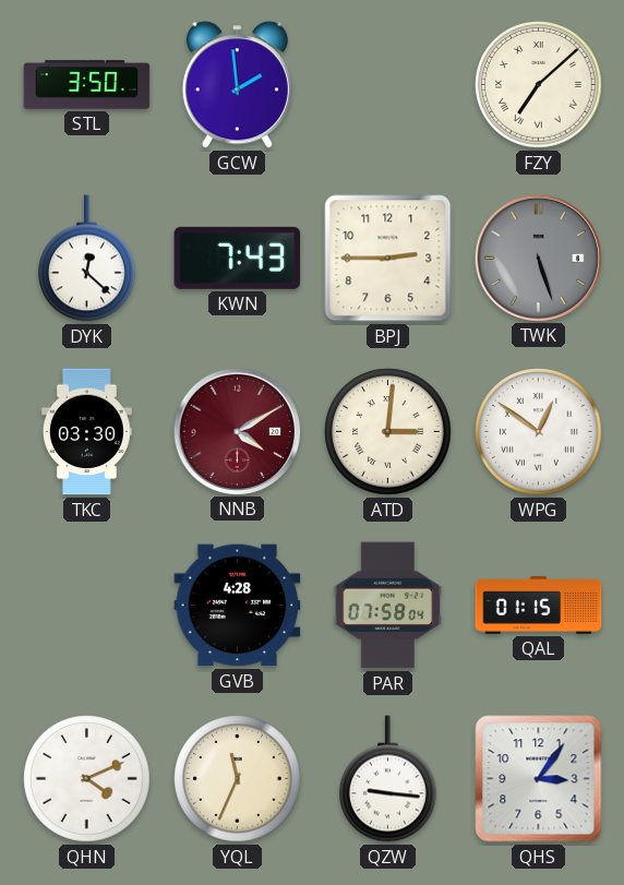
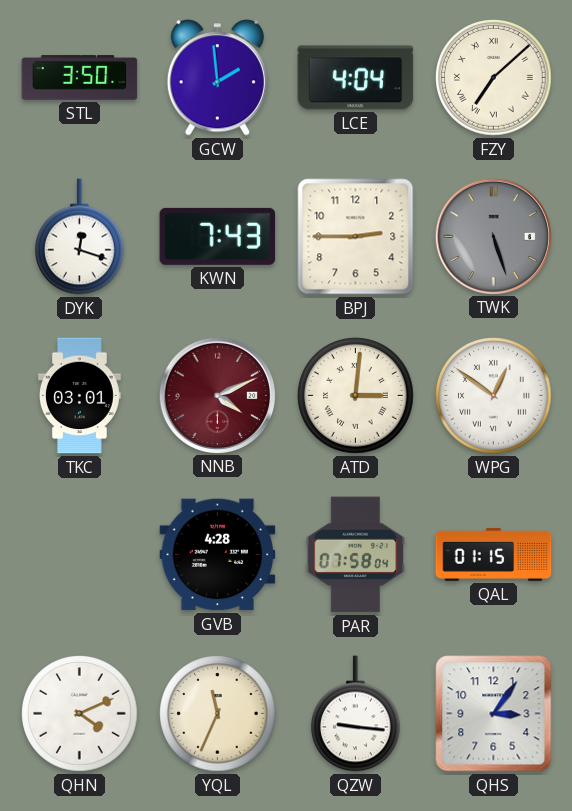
LCE: none -> 4:04
DYK: 12:22 -> 12:18
TKC: 03:30 -> 03:01
NNB: 4:10 -> 4:11
